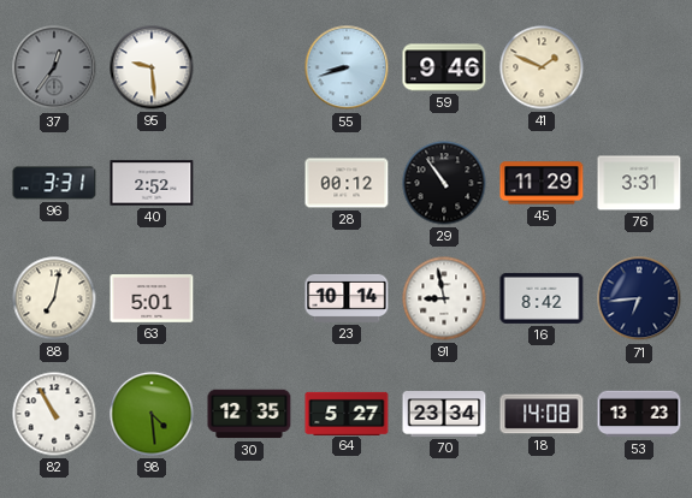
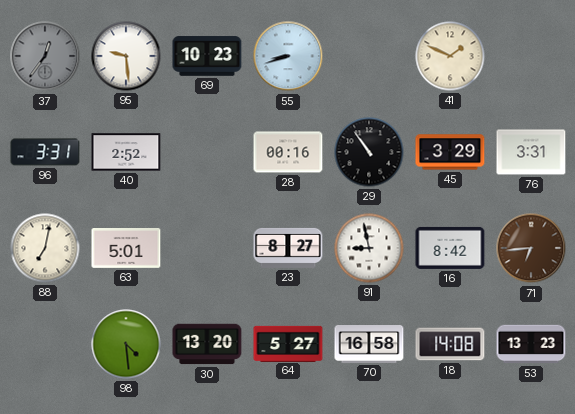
69: none -> 10:23
59: 9:46 -> none
28: 00:12 -> 00:16
45: 11:29 -> 3:29
23: 10:14 -> 8:27
71 dial: navy -> brown
82: 10:55 -> none
30: 12:35 -> 13:20
70: 23:34 -> 16:58
